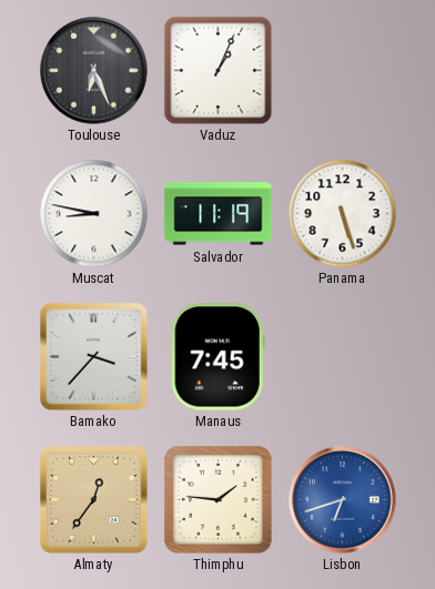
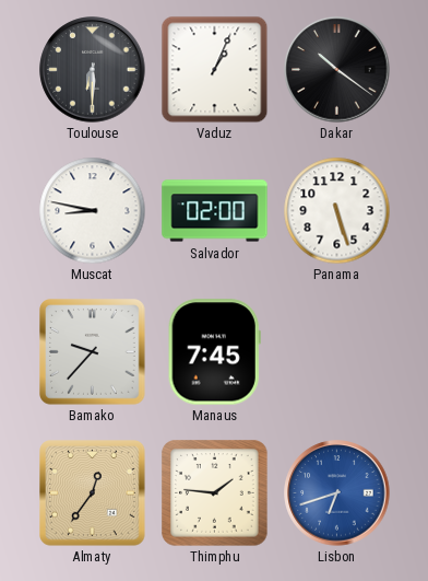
Toulouse: 6:26 -> 6:30
Dakar: none -> 10:21
Salvador: 11:19 -> 02:00
Bamako: 3:37 -> 9:37
